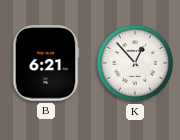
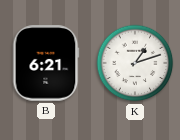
K: 12:53 -> 1:12
